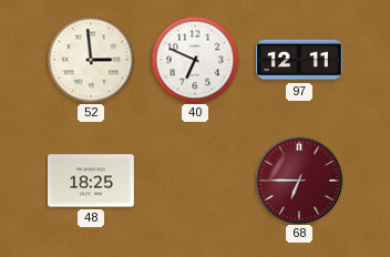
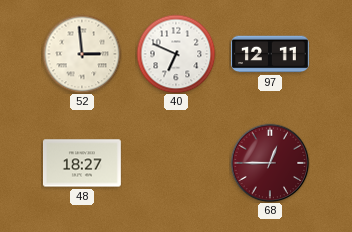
48: 18:25 -> 18:27
68: 6:45 -> 12:45
